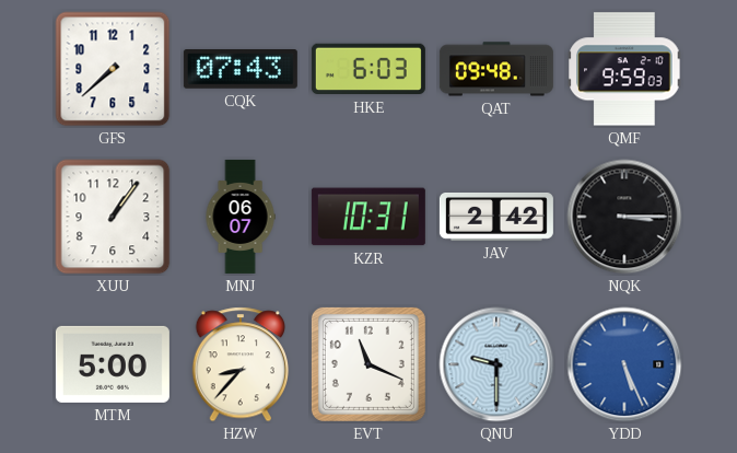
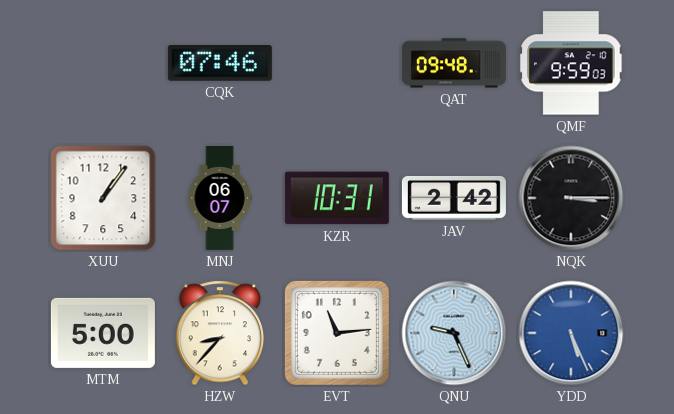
GFS: 7:38 -> none
CQK: 07:43 -> 07:46
HKE: 6:03 -> none
EVT: 11:19 -> 11:14
QNU: 9:30 -> 9:26
